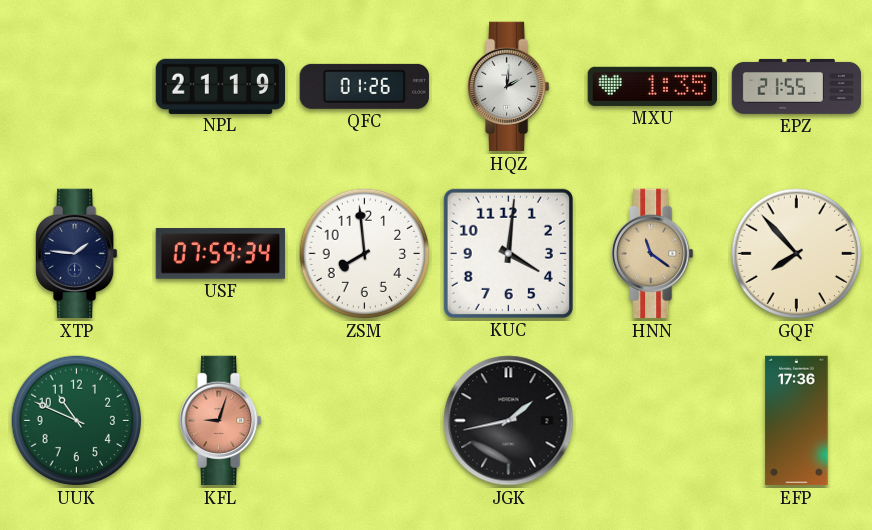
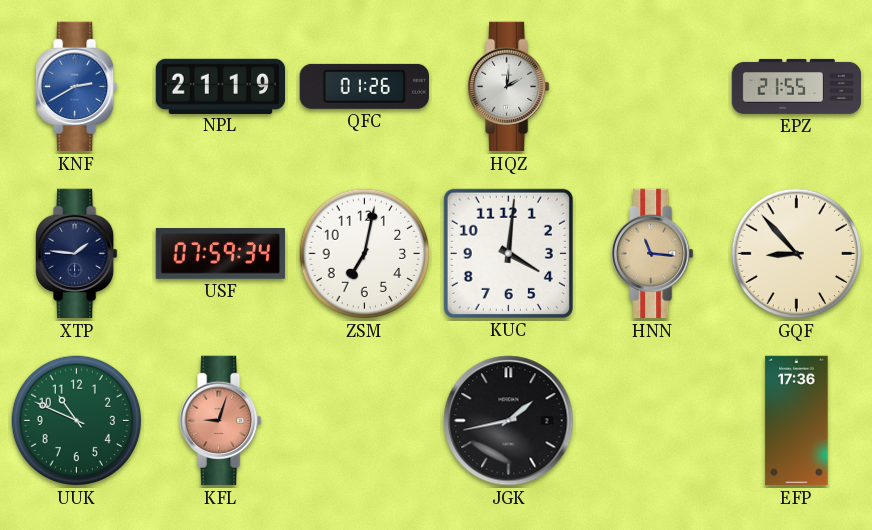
KNF: none -> 2:40
MXU: 1:35 -> none
ZSM: 7:59 -> 7:02
HNN: 11:21 -> 11:16
GQF: 7:53 -> 8:53
